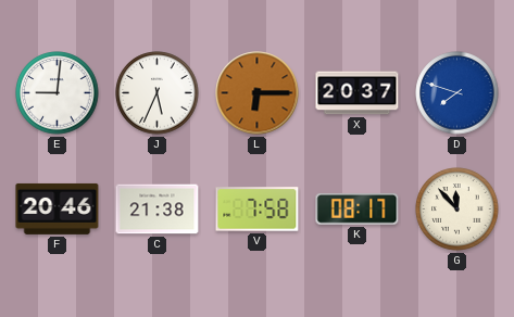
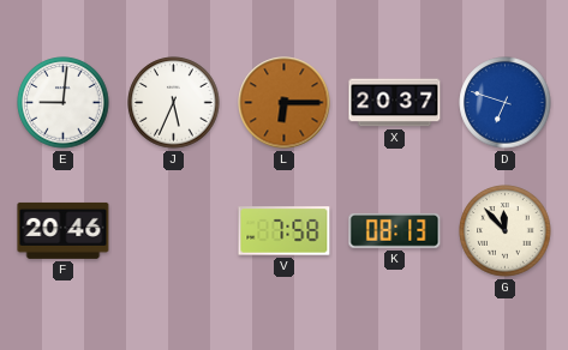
D: 7:48 -> 6:48
C: 21:38 -> none
K: 08:17 -> 08:13
